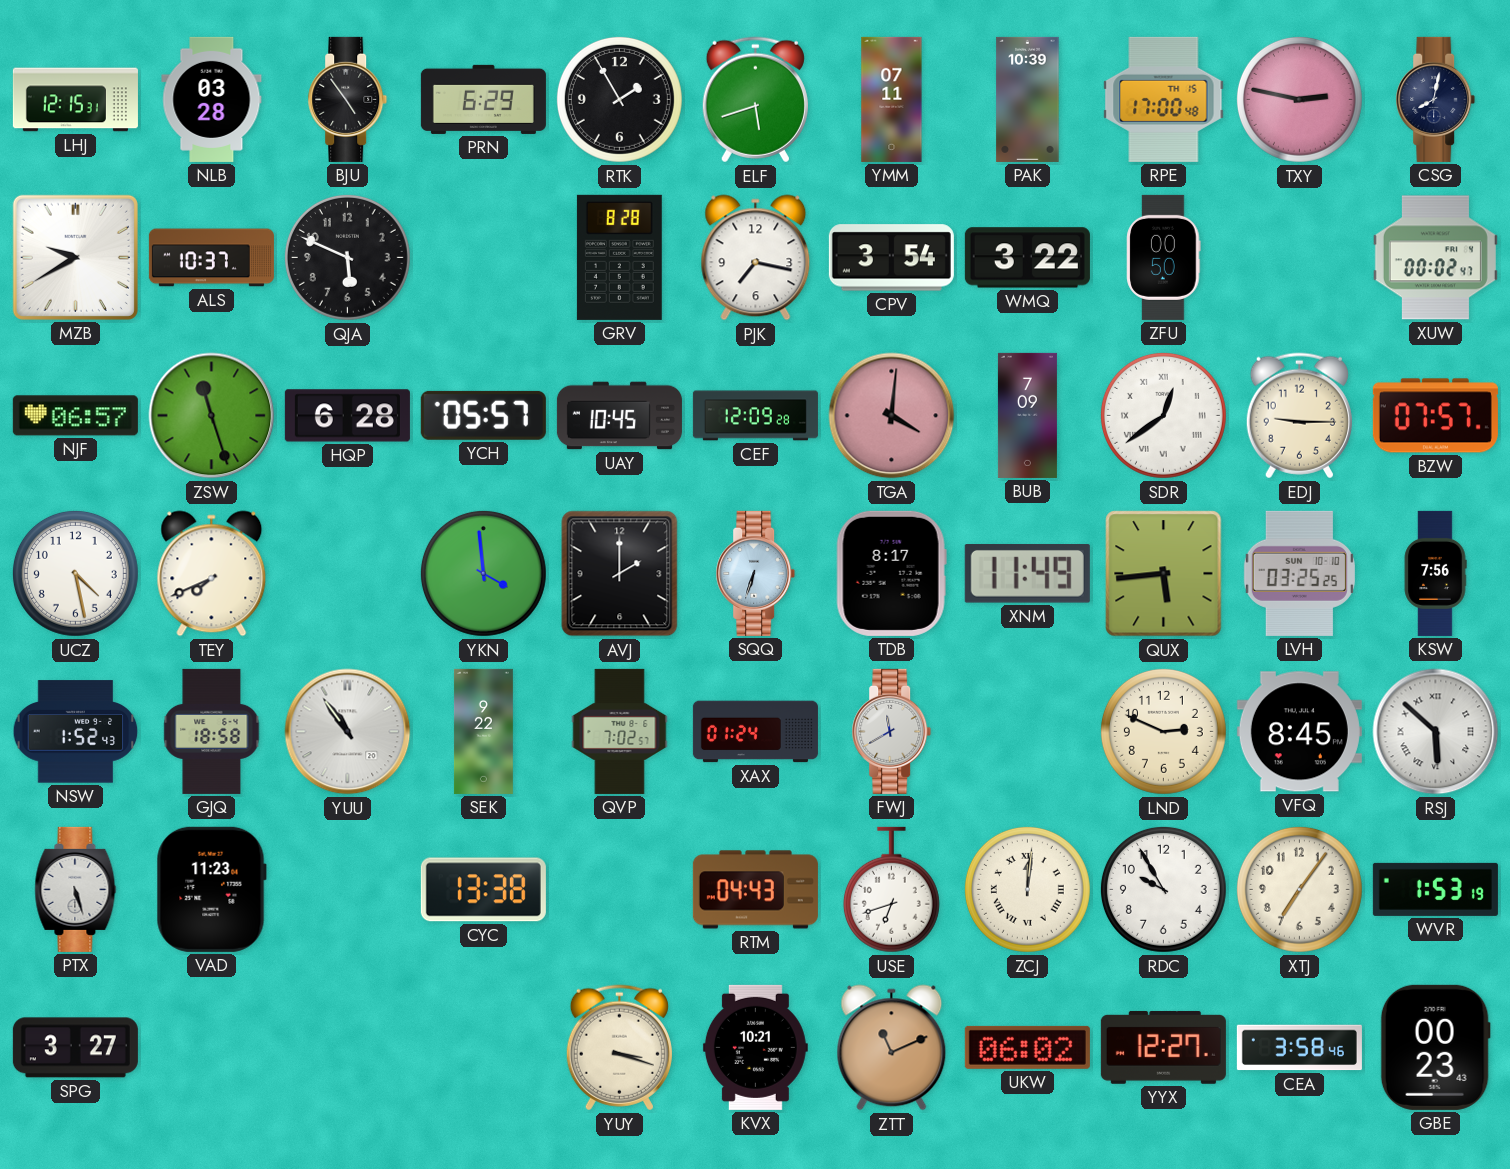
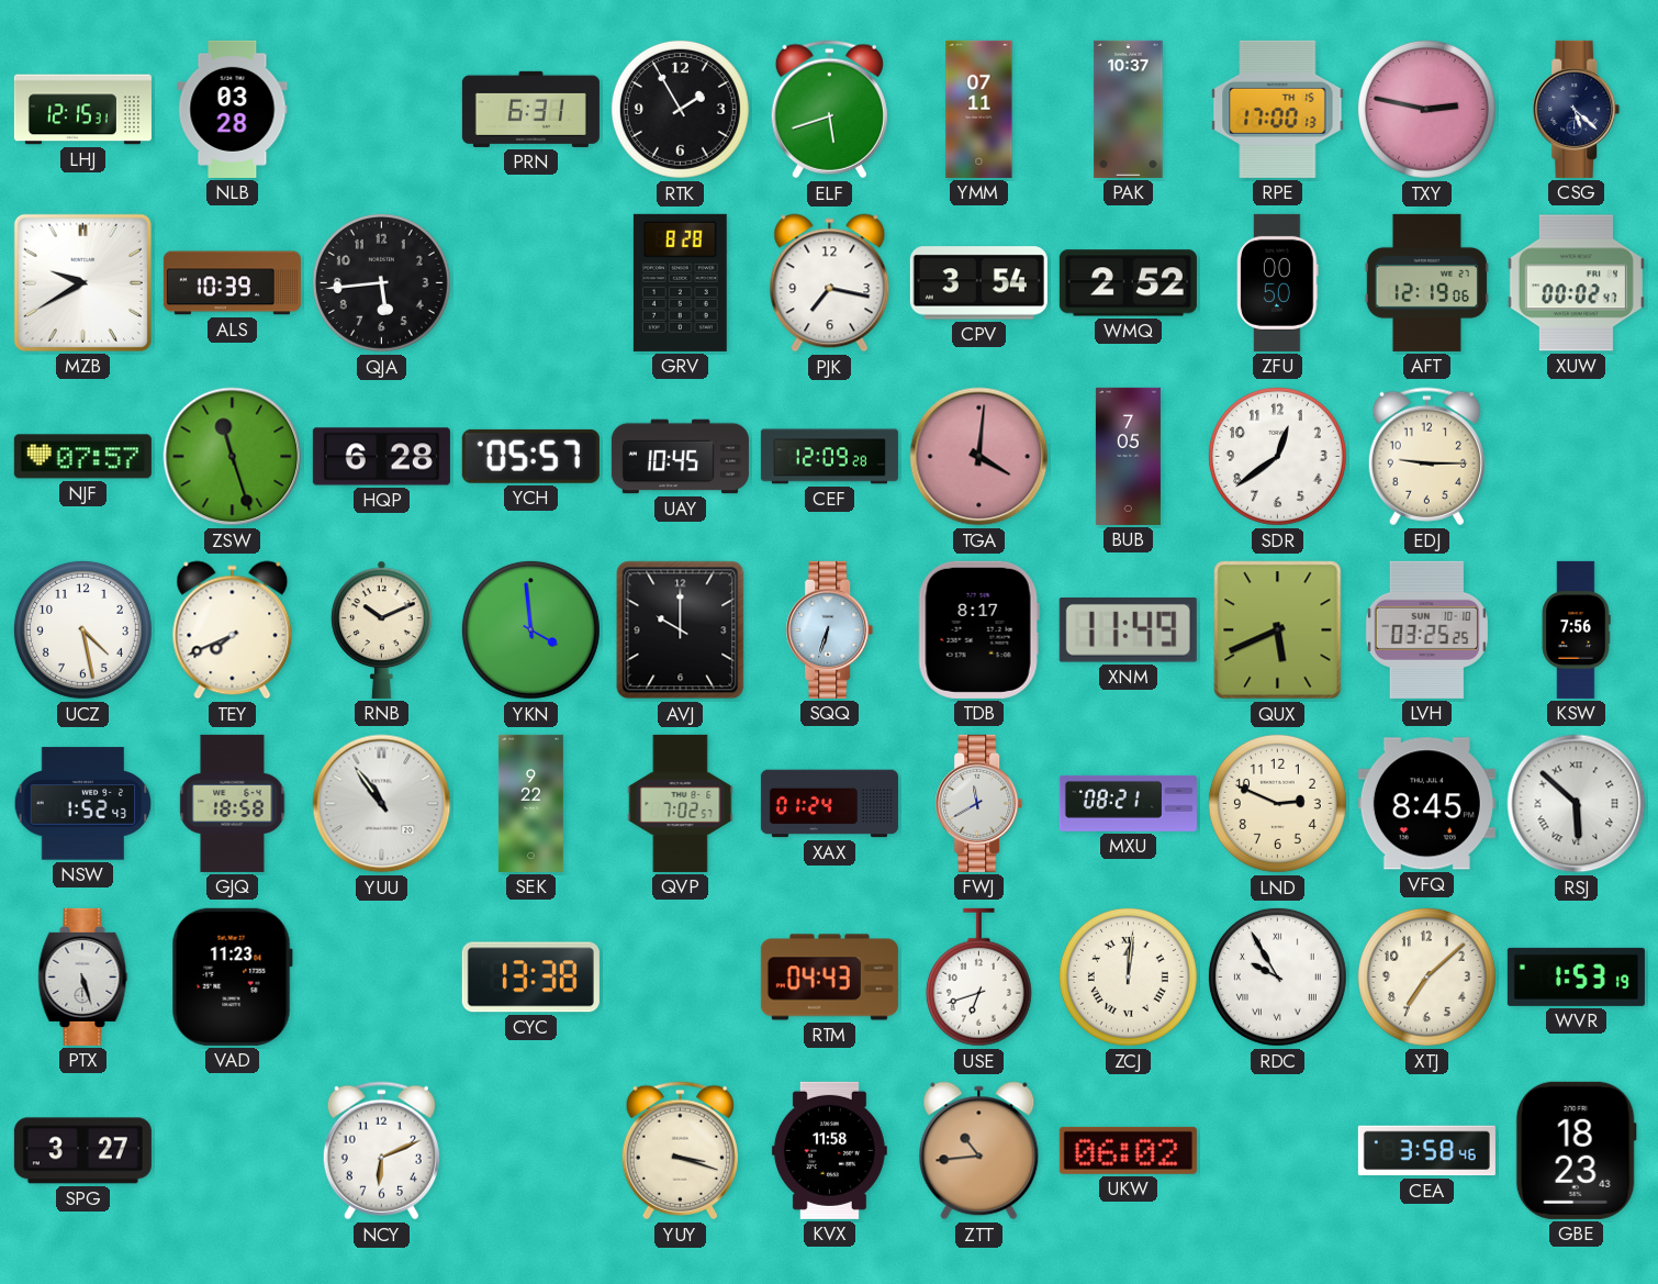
BJU: 4:54 -> none
PRN: 6:29 -> 6:31
PAK: 10:39 -> 10:37
RPE: 17:00:48 -> 17:00:13
CSG: 8:02 -> 5:22
ALS: 10:37 -> 10:39
QJA: 5:49 -> 5:44
WMQ: 3:22 -> 2:52
AFT: none -> 12:19
NJF: 06:57 -> 07:57
BUB: 7:09 -> 7:05
SDR numerals: Roman -> Arabic
BZW: 07:57 -> none
RNB: none -> 10:11
AVJ: 2:00 -> 10:00
QUX: 5:44 -> 5:41
MXU: none -> 08:21
RDC numerals: Arabic -> Roman
XTJ: 7:06 -> 7:08
NCY: none -> 6:11
KVX: 10:21 -> 11:58
ZTT: 11:11 -> 10:44
YYX: 12:27 -> none
GBE: 00:23 -> 18:23
